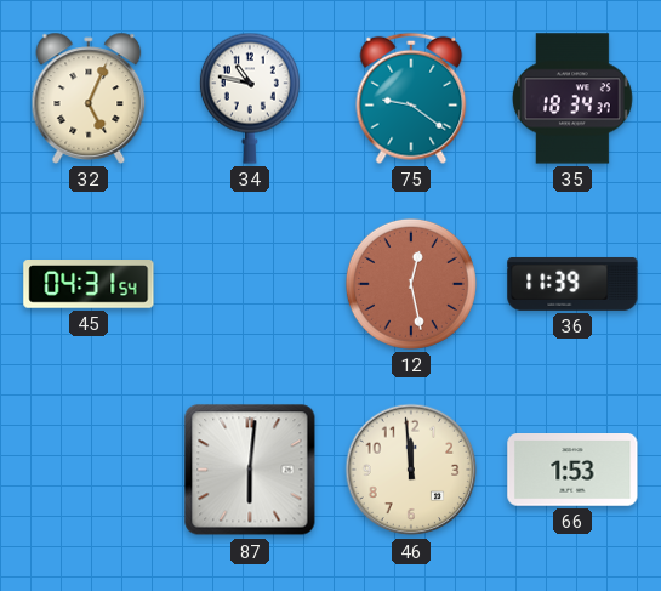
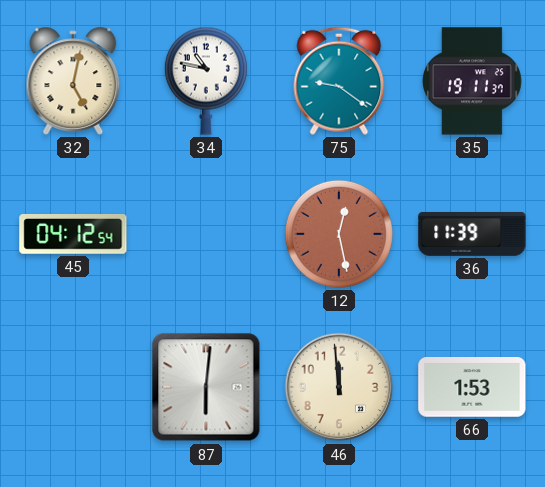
32: 5:04 -> 5:02
35: 18:34 -> 19:11
45: 04:31 -> 04:12
